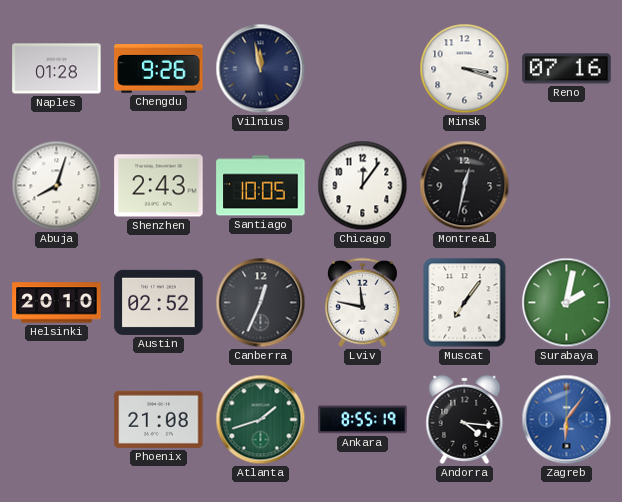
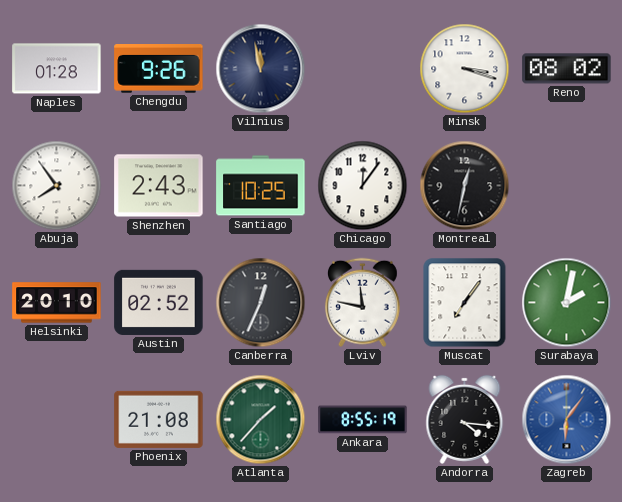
Reno: 07:16 -> 08:02
Abuja: 8:03 -> 7:54
Santiago: 10:05 -> 10:25
Atlanta: 1:42 -> 1:37
